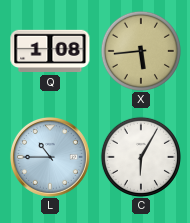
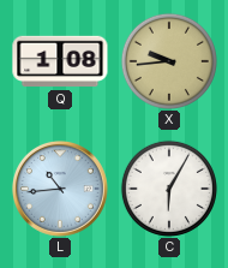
X: 5:44 -> 9:44
L: 10:45 -> 10:44
